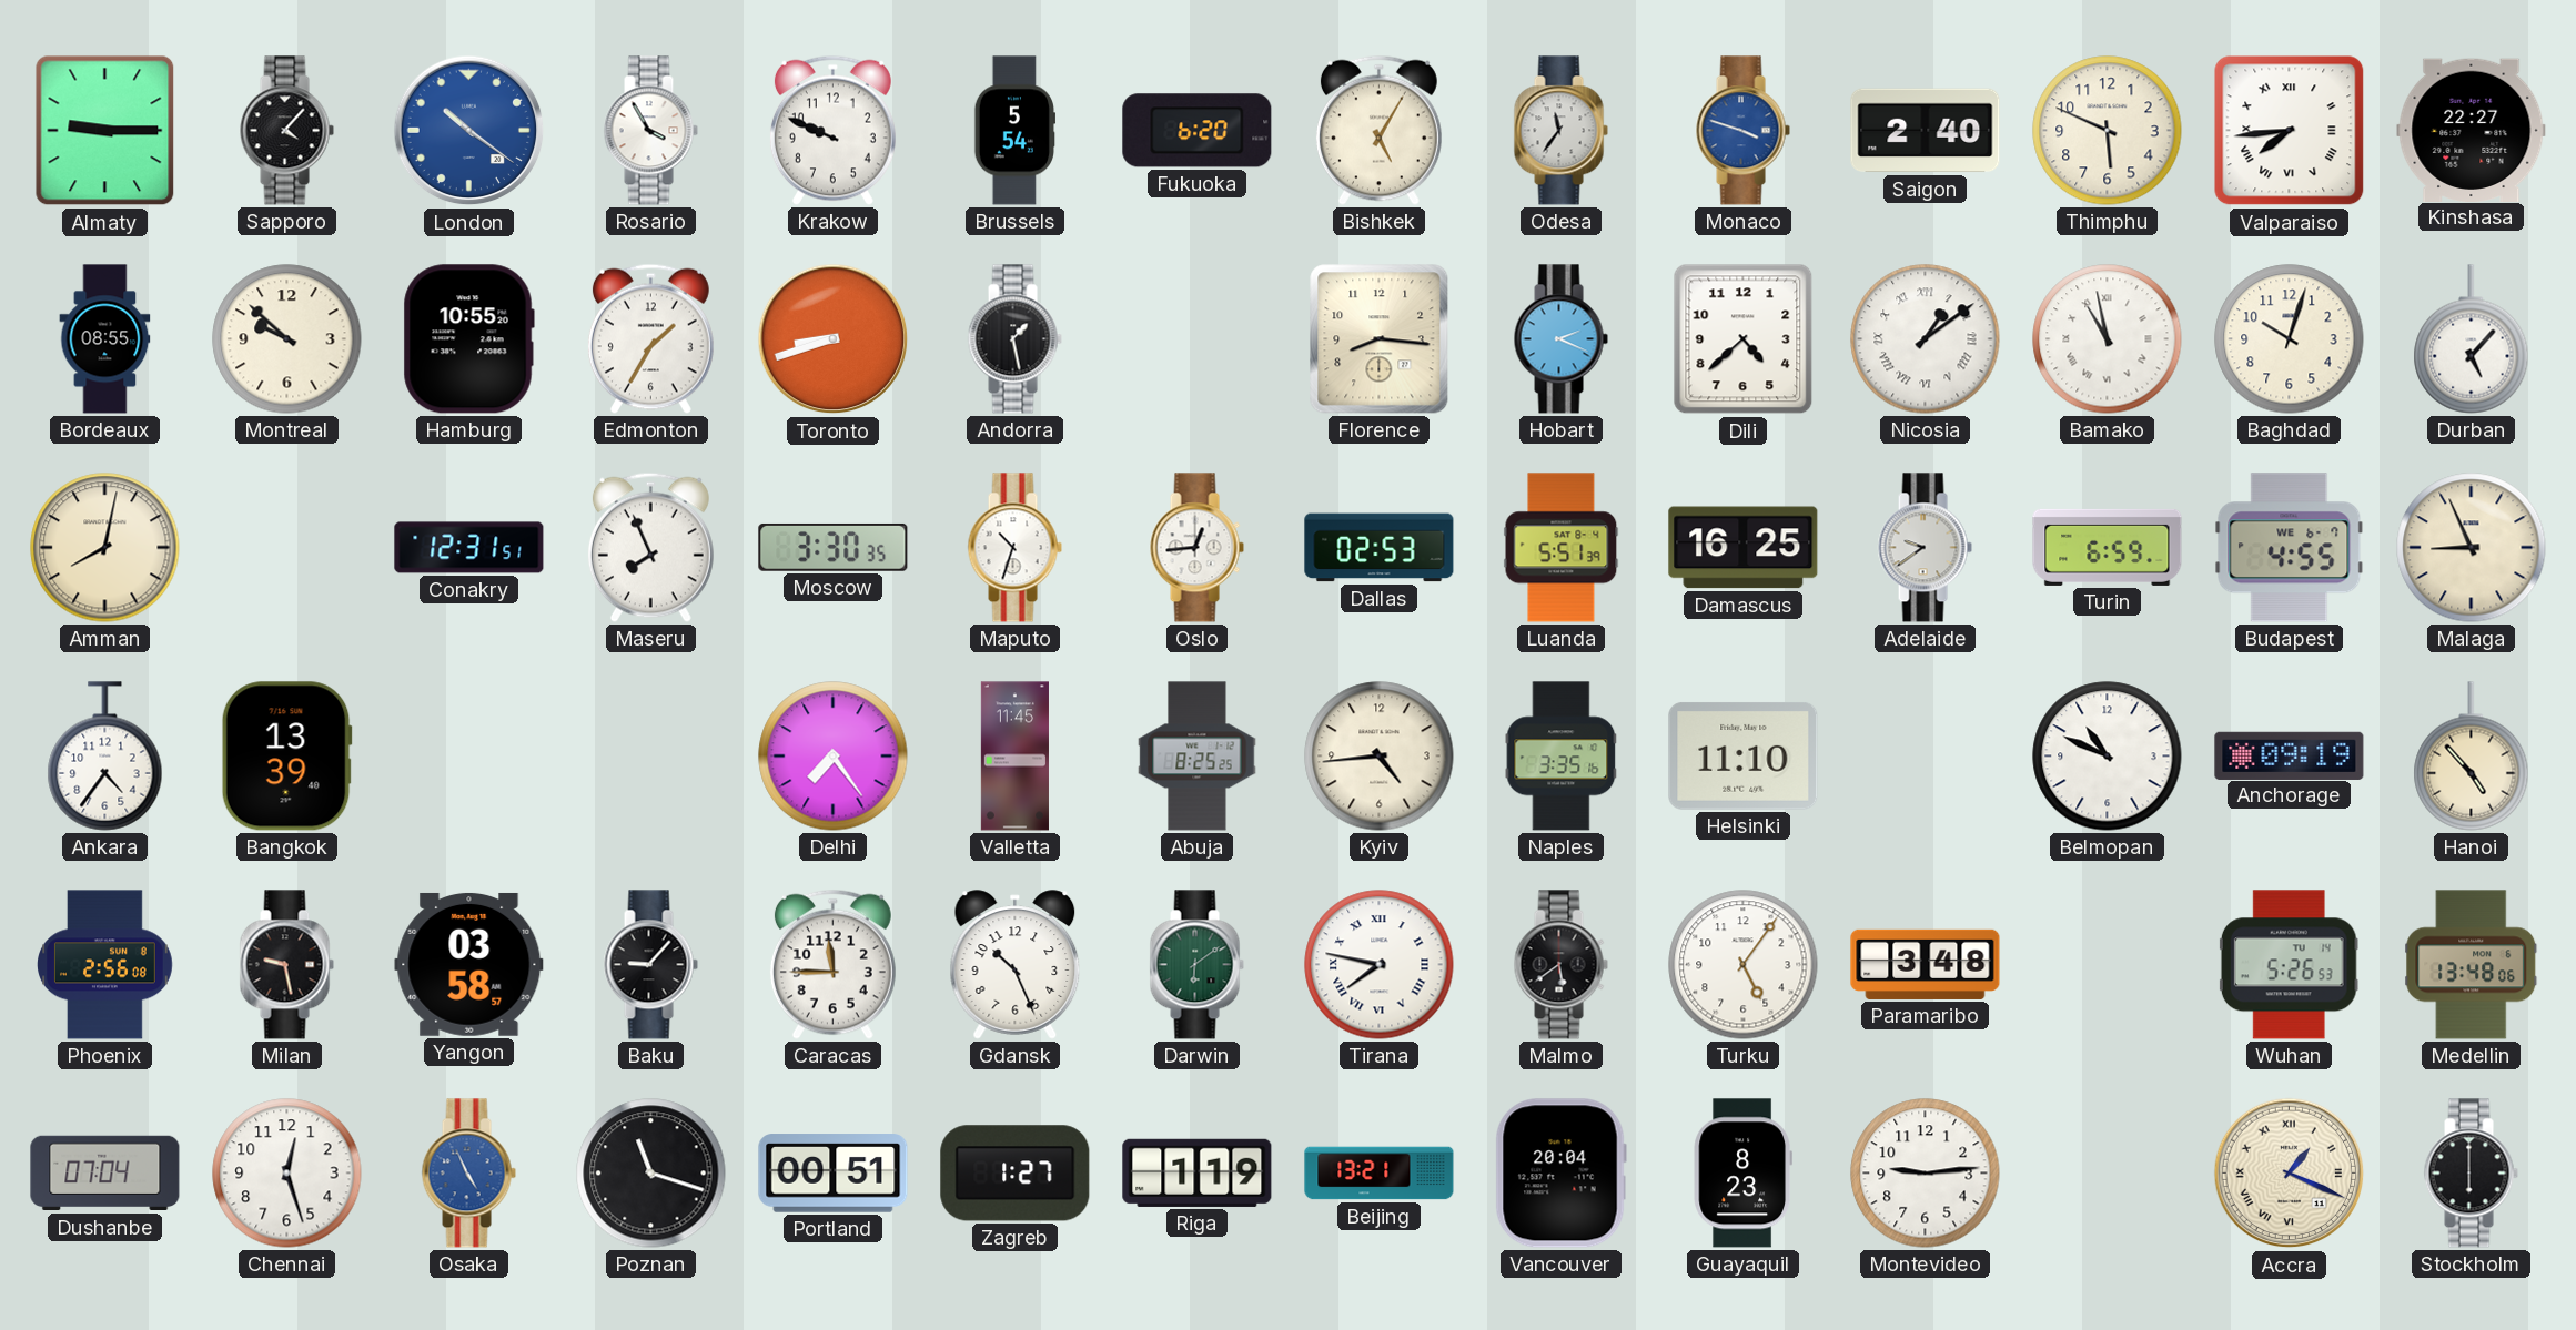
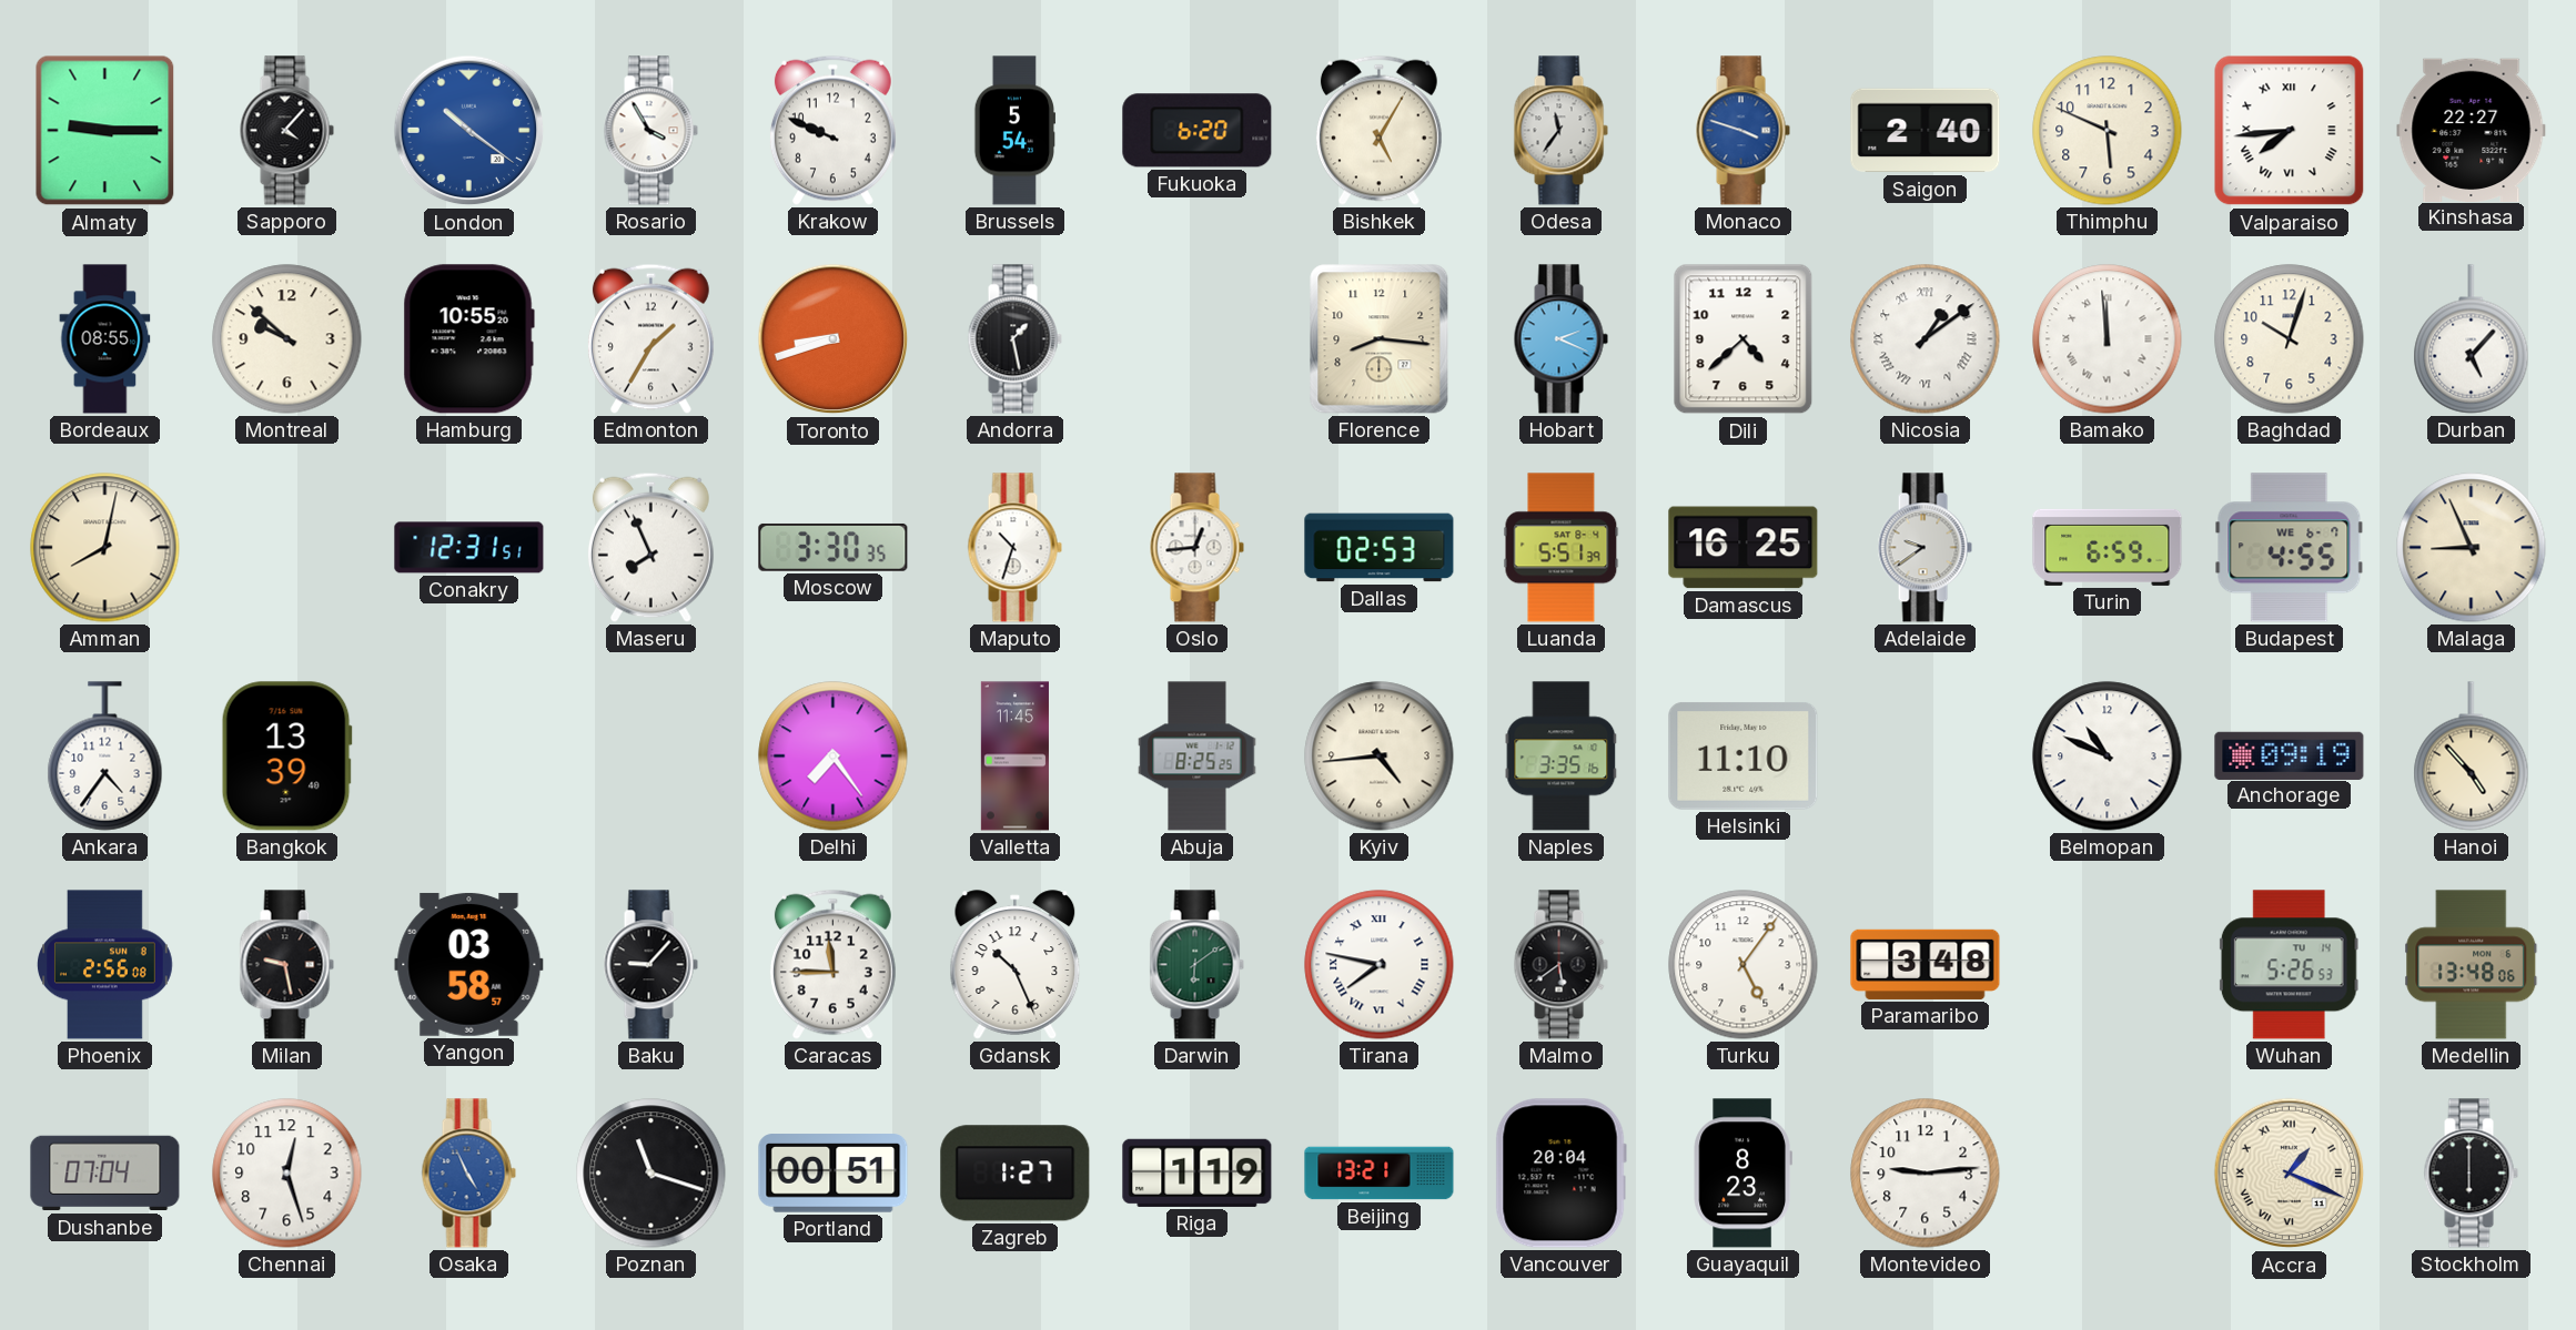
Bamako: 10:58 -> 11:59
